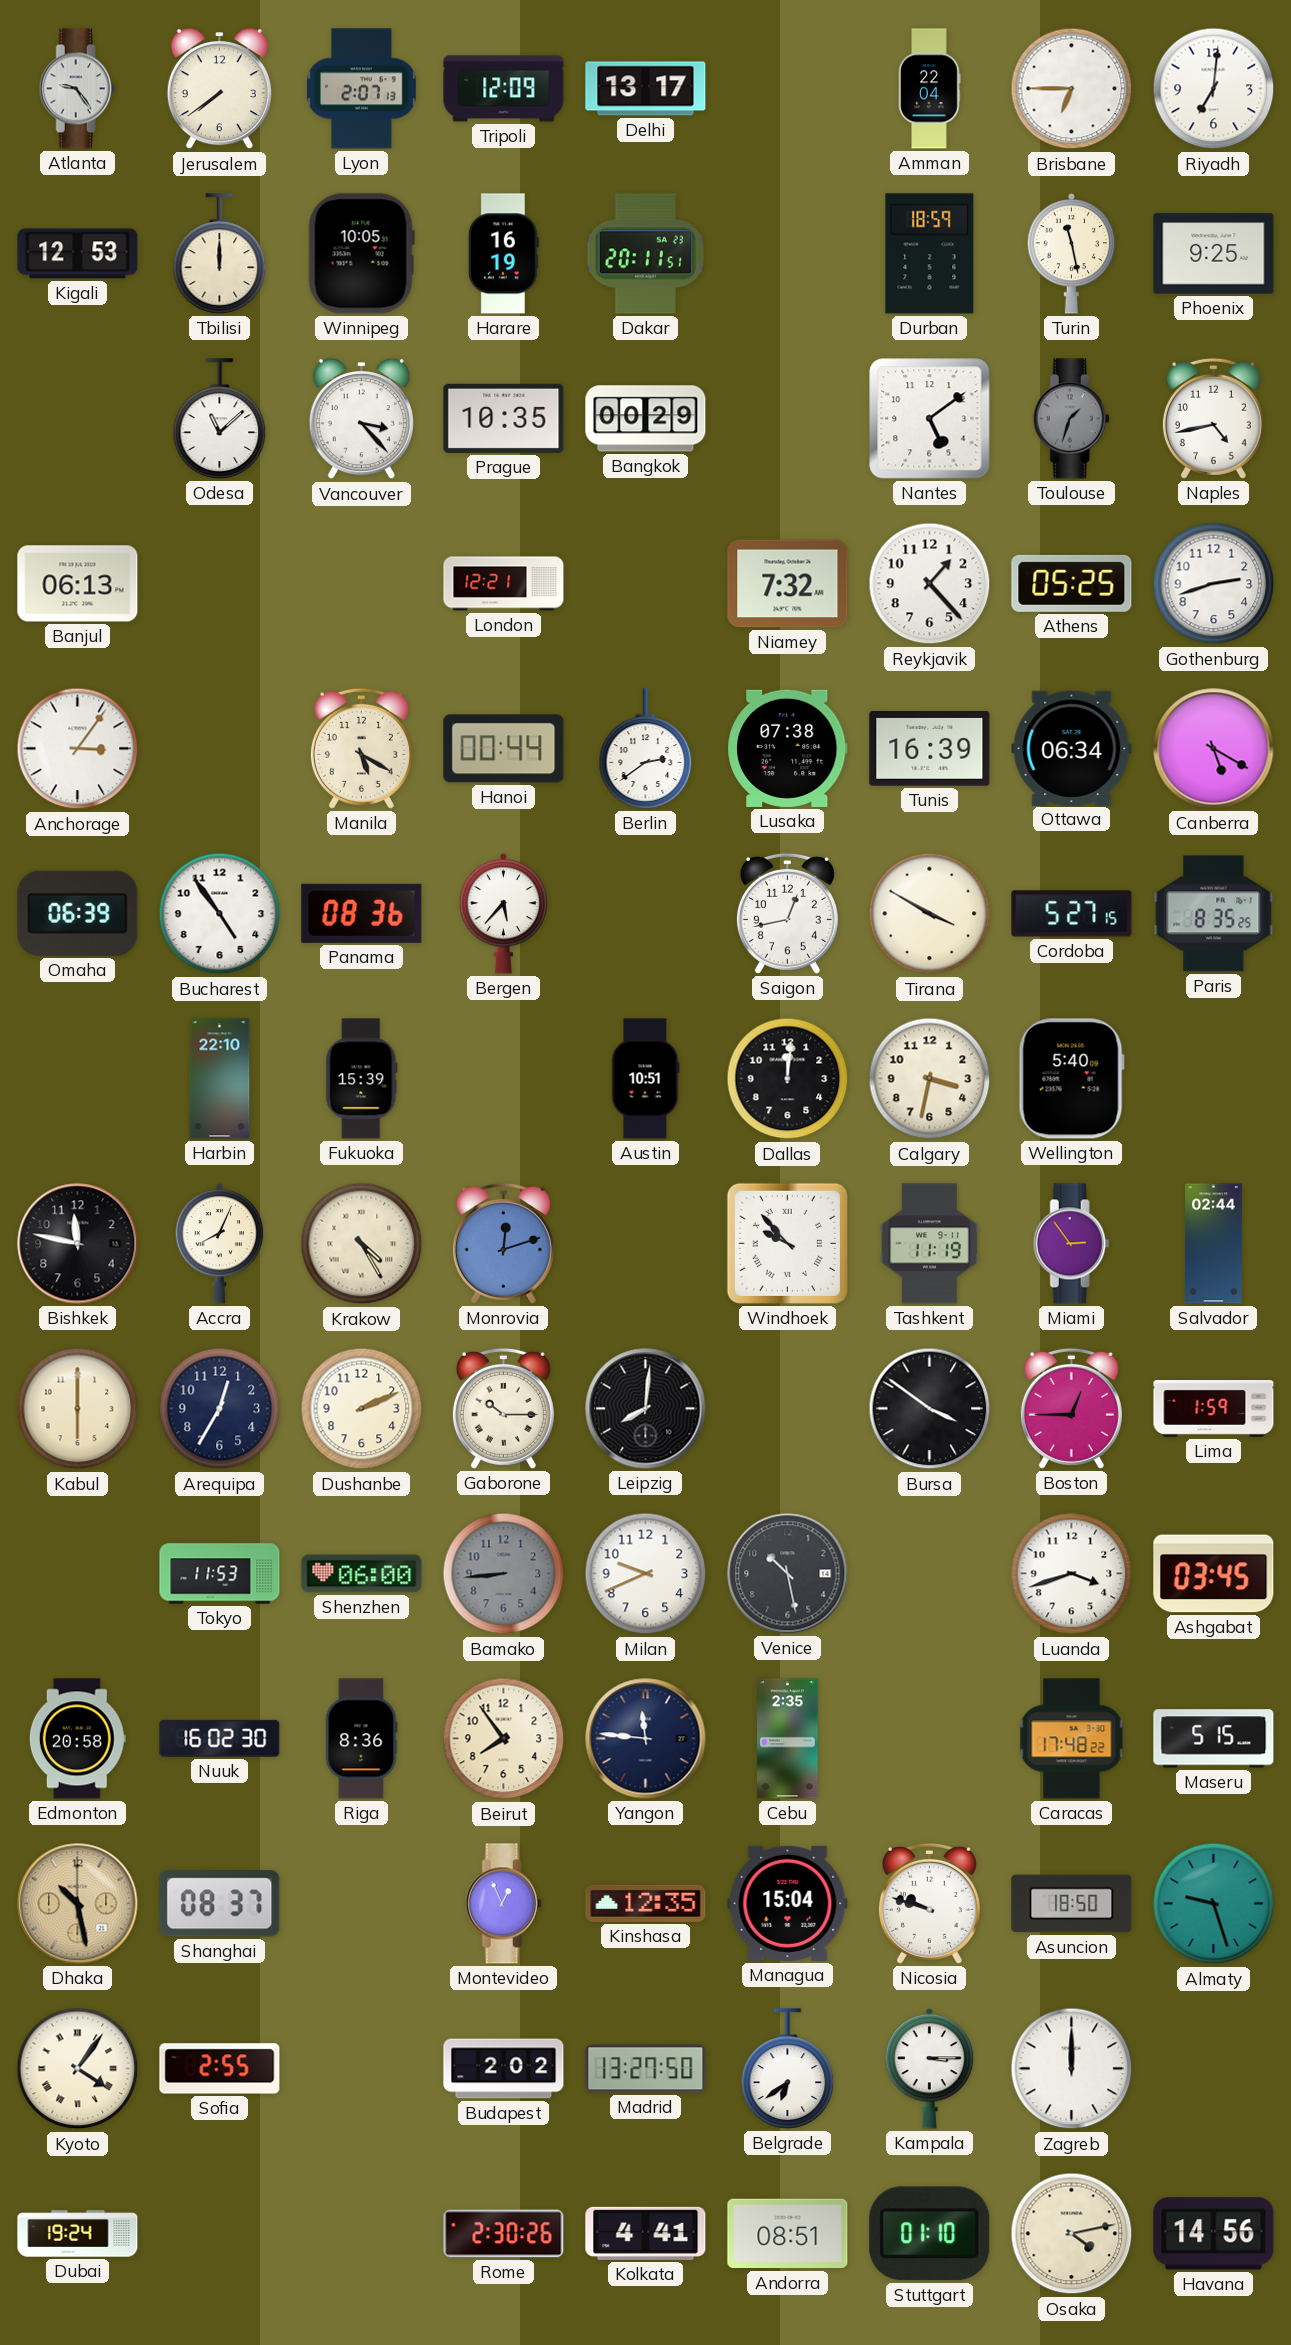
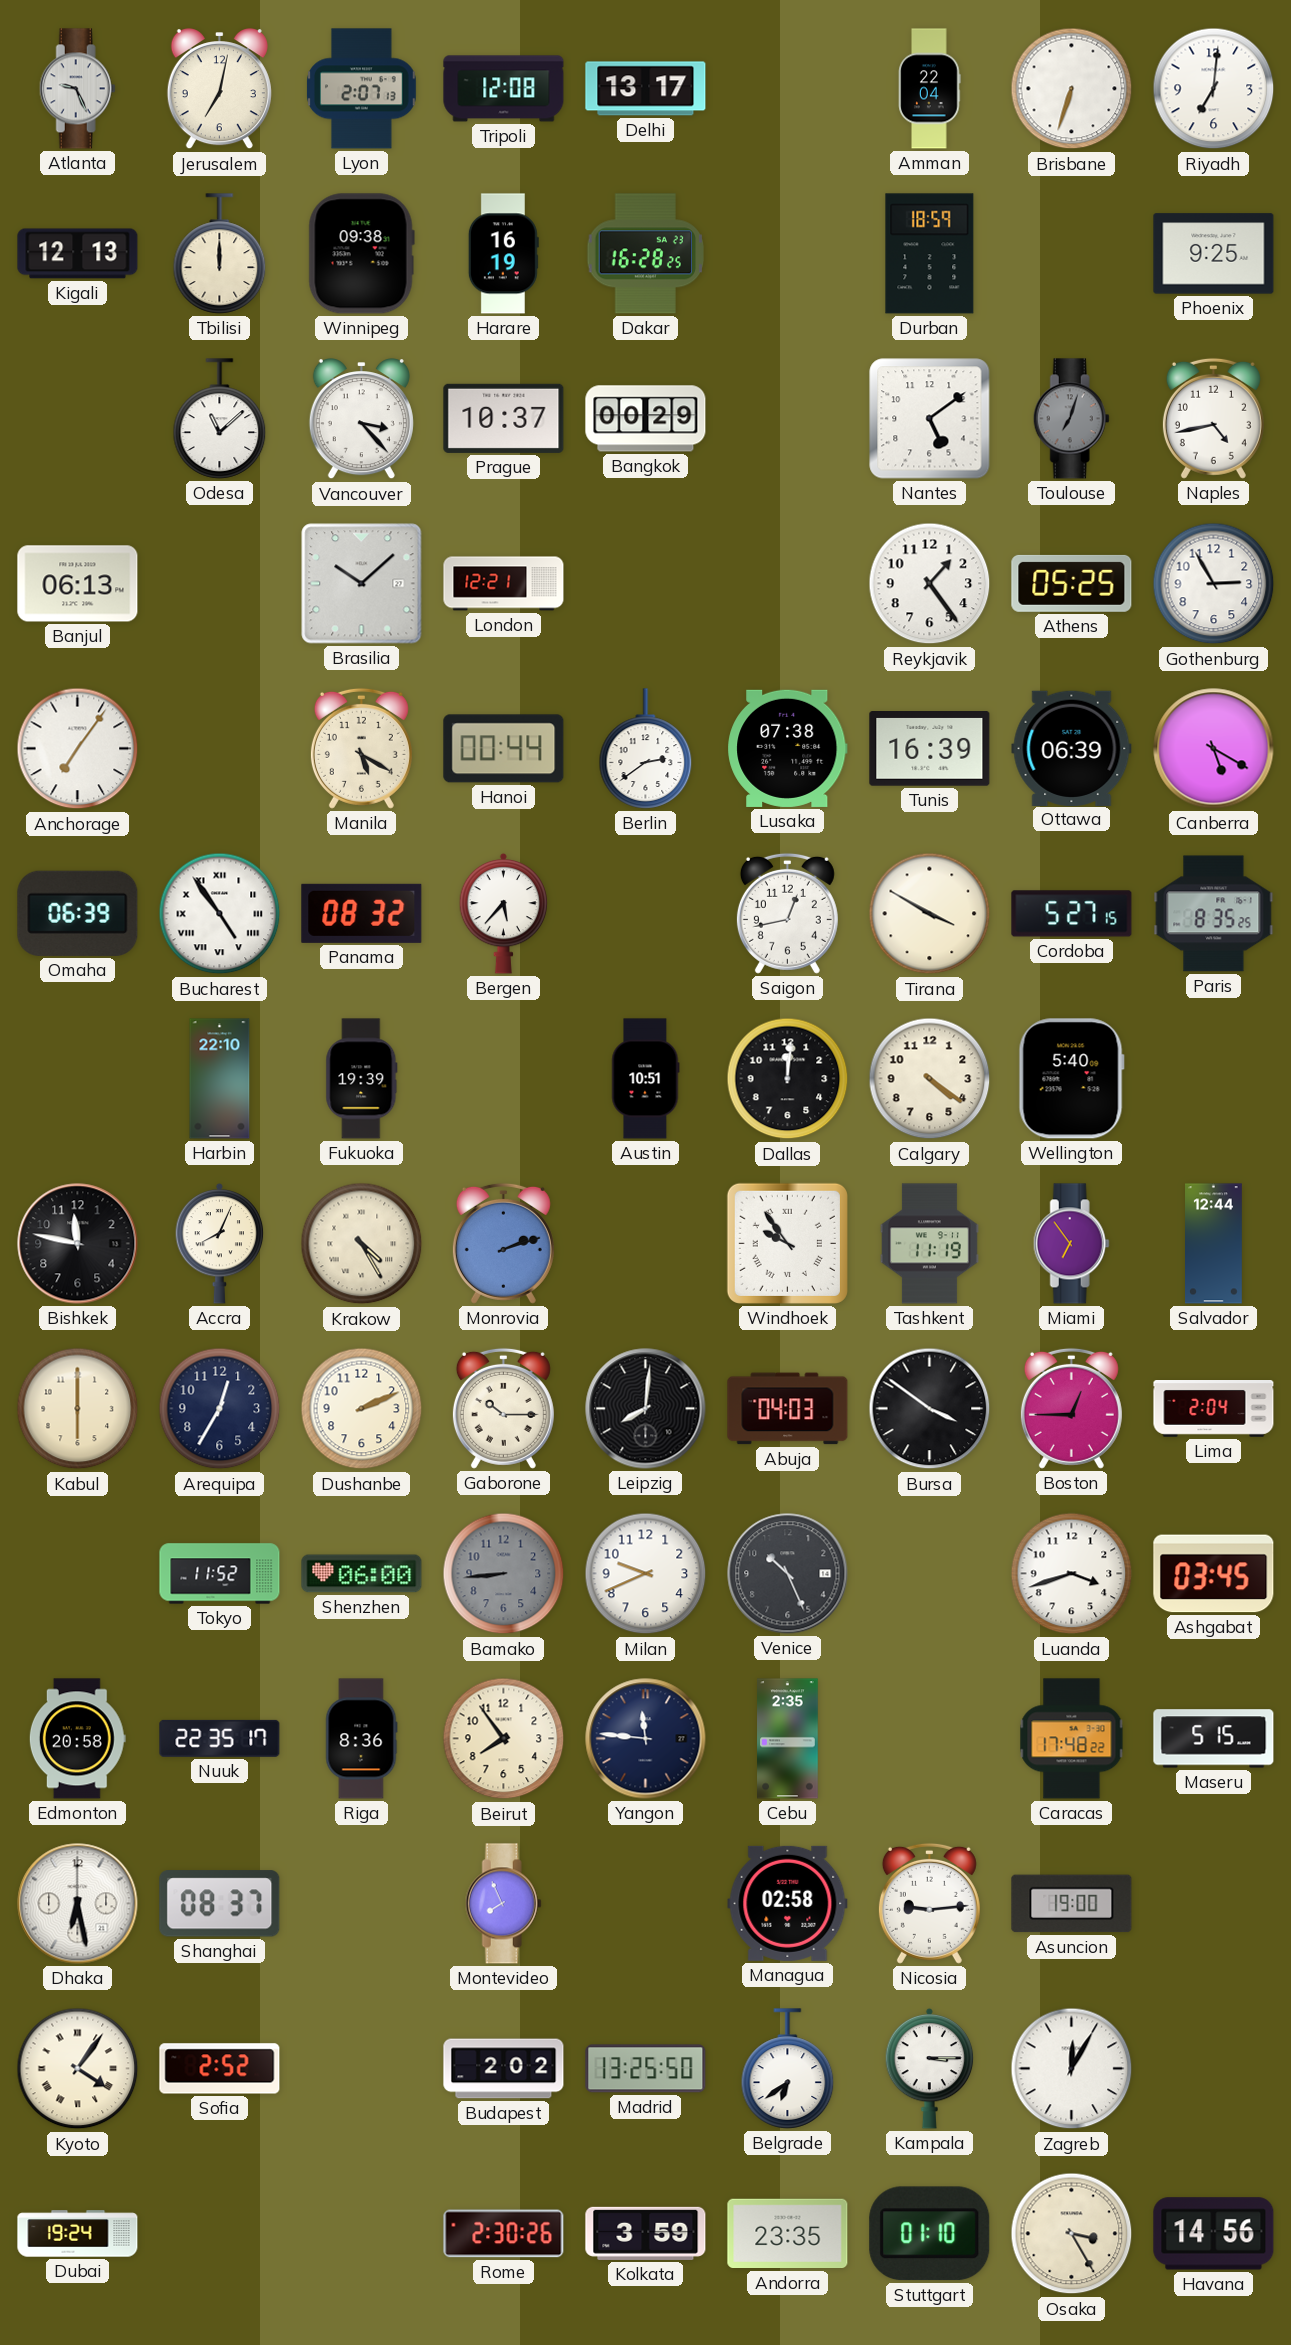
Atlanta: 9:24 -> 9:26
Jerusalem: 7:39 -> 7:02
Tripoli: 12:09 -> 12:08
Brisbane: 6:45 -> 6:33
Kigali: 12:53 -> 12:13
Winnipeg: 10:05 -> 09:38
Dakar: 20:11 -> 16:28
Turin: 11:28 -> none
Prague: 10:35 -> 10:37
Toulouse: 1:33 -> 7:03
Brasilia: none -> 10:08
Niamey: 7:32 -> none
Reykjavik: 1:23 -> 1:24
Gothenburg: 2:42 -> 2:55
Anchorage: 3:06 -> 7:06
Ottawa: 06:34 -> 06:39
Bucharest numerals: Arabic -> Roman
Panama: 08:36 -> 08:32
Fukuoka: 15:39 -> 19:39
Calgary: 3:32 -> 4:21
Monrovia: 12:12 -> 2:12
Windhoek: 9:53 -> 9:54
Miami: 2:54 -> 6:54
Salvador: 02:44 -> 12:44
Abuja: none -> 04:03
Lima: 1:59 -> 2:04
Tokyo: 11:53 -> 11:52
Venice: 10:28 -> 10:26
Nuuk: 16:02 -> 22:35
Dhaka: 10:28 -> 6:28
Dhaka dial: champagne -> white
Montevideo: 12:56 -> 7:56
Kinshasa: 12:35 -> none
Managua: 15:04 -> 02:58
Nicosia: 9:48 -> 9:14
Asuncion: 18:50 -> 19:00
Almaty: 9:27 -> none
Sofia: 2:55 -> 2:52
Madrid: 13:27 -> 13:25
Zagreb: 12:00 -> 12:05
Kolkata: 4:41 -> 3:59
Andorra: 08:51 -> 23:35
Osaka: 4:13 -> 3:25
